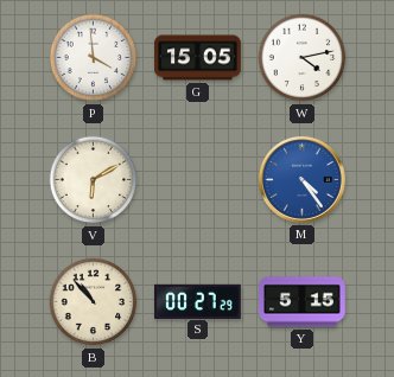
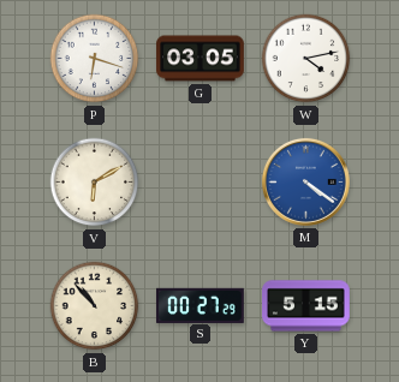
P: 3:59 -> 6:18
G: 15:05 -> 03:05
M: 4:24 -> 4:21
